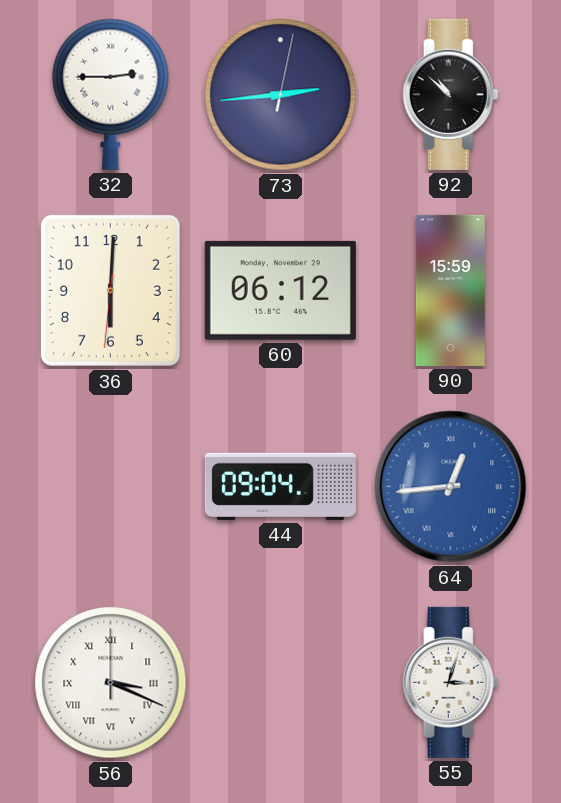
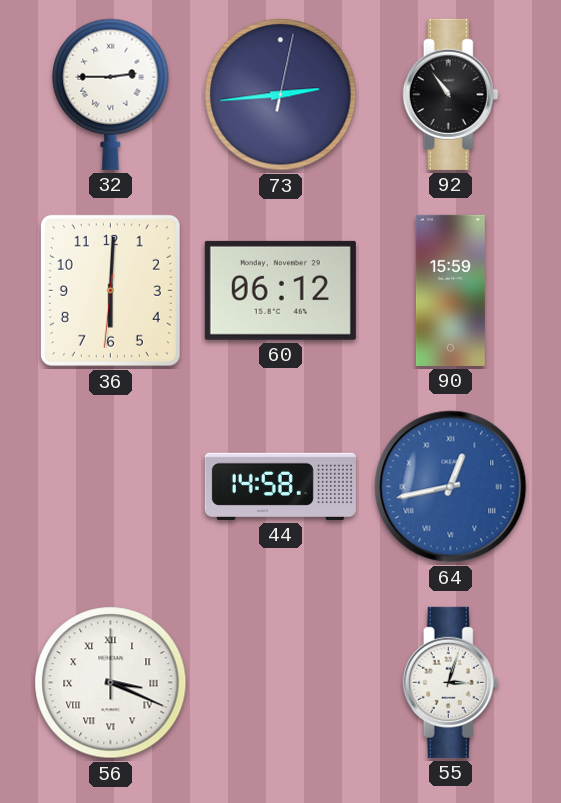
92: 10:52 -> 10:54
44: 09:04 -> 14:58
64: 12:44 -> 12:43
